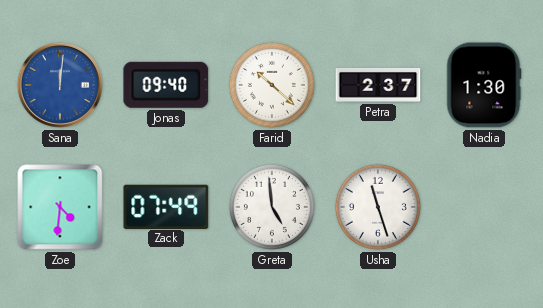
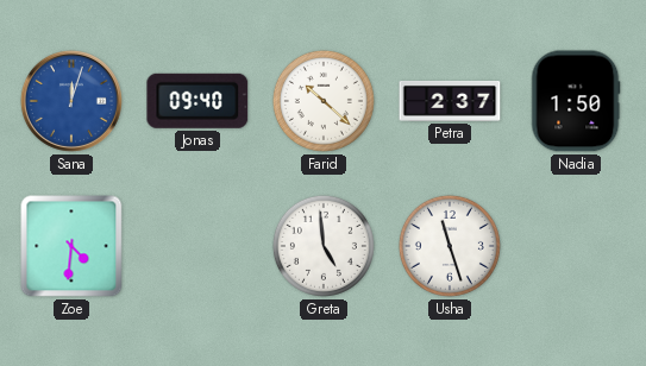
Sana: 12:01 -> 12:03
Nadia: 1:30 -> 1:50
Zack: 07:49 -> none
